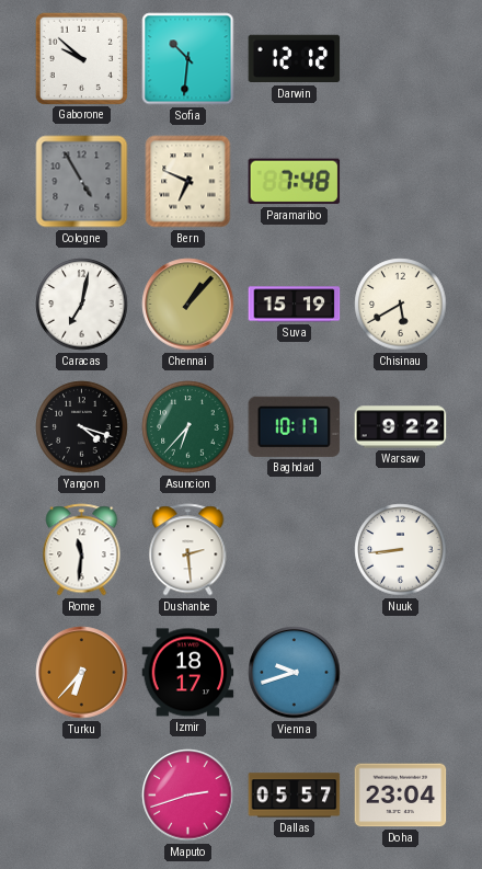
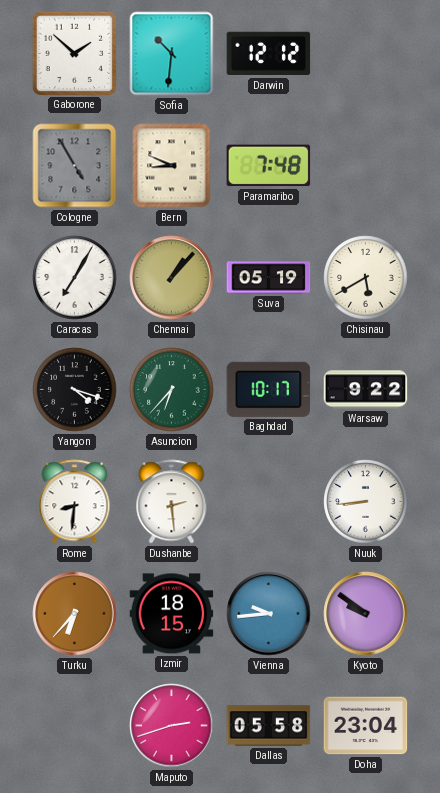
Gaborone: 9:52 -> 1:52
Bern: 6:49 -> 8:49
Caracas: 7:02 -> 7:05
Suva: 15:19 -> 05:19
Rome: 11:31 -> 8:31
Izmir: 18:17 -> 18:15
Vienna: 9:42 -> 9:44
Kyoto: none -> 9:51
Dallas: 05:57 -> 05:58
